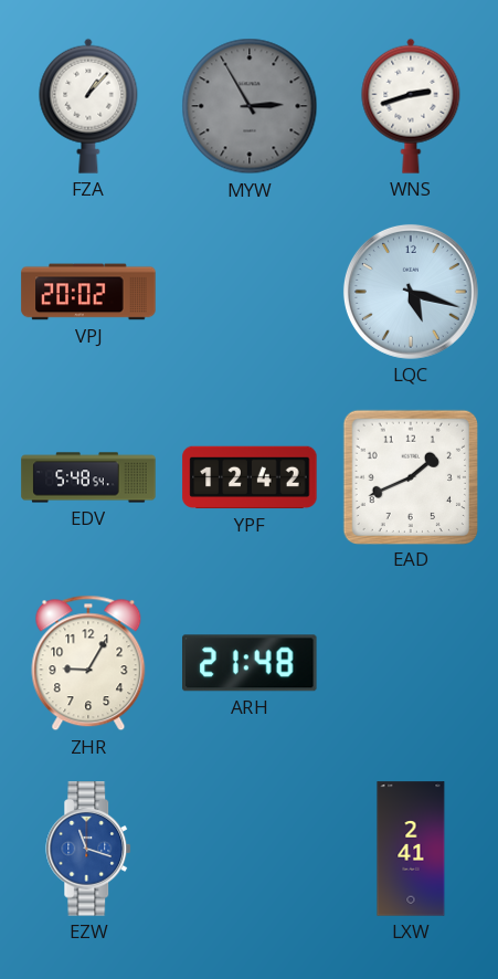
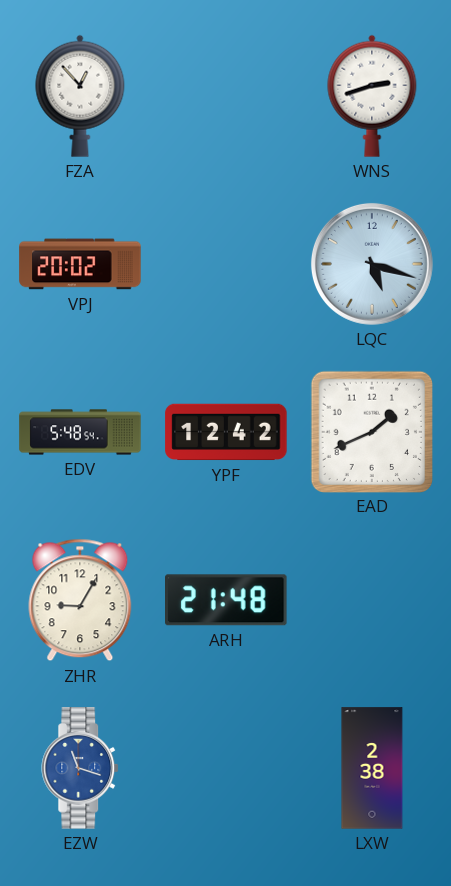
FZA: 1:07 -> 12:53
MYW: 2:55 -> none
LXW: 2:41 -> 2:38
